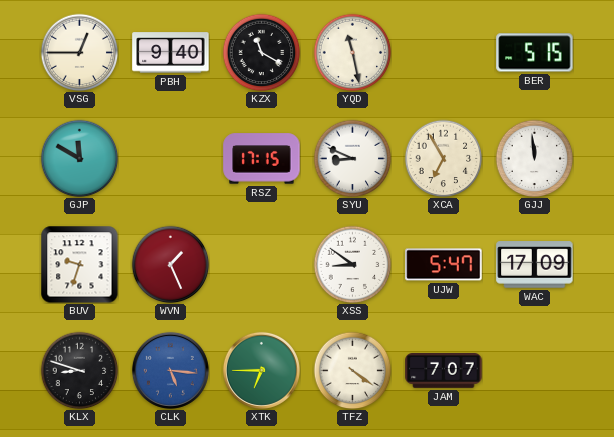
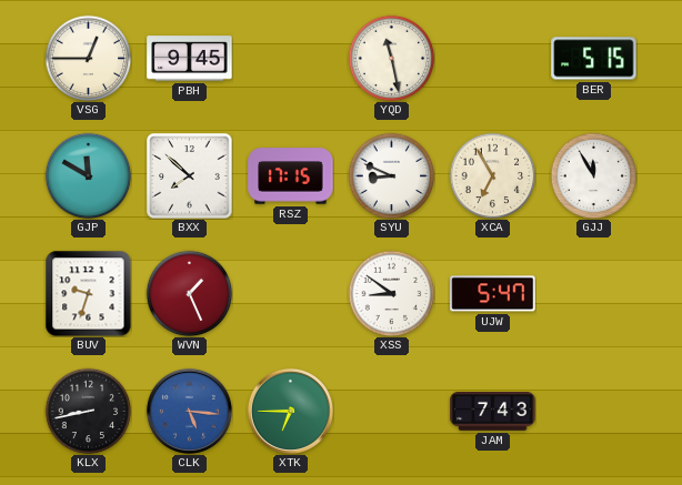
PBH: 9:40 -> 9:45
KZX: 11:20 -> none
BXX: none -> 7:52
GJJ: 11:59 -> 11:55
WAC: 17:09 -> none
KLX: 8:48 -> 8:43
TFZ: 4:21 -> none
JAM: 7:07 -> 7:43
